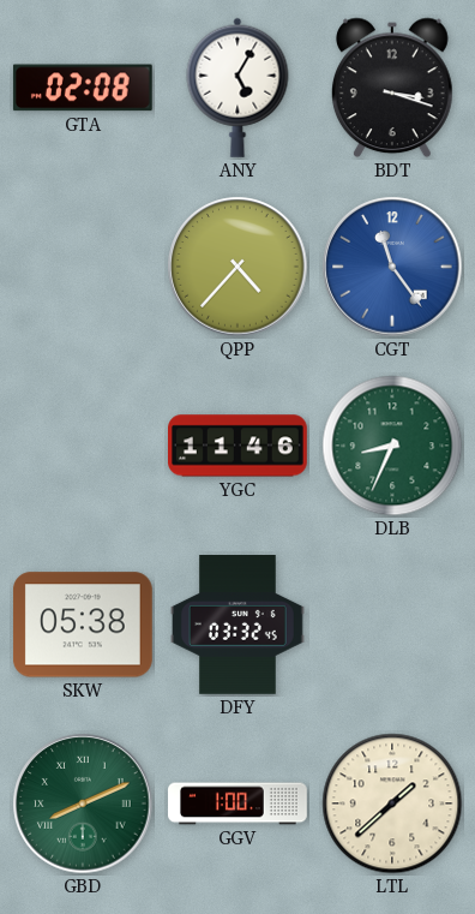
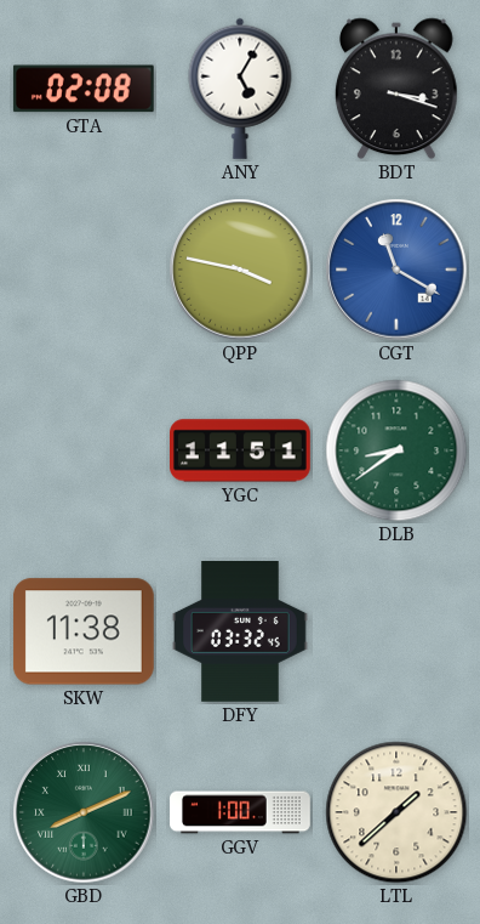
QPP: 4:37 -> 3:47
CGT: 11:24 -> 11:20
YGC: 11:46 -> 11:51
DLB: 8:34 -> 8:39
SKW: 05:38 -> 11:38
